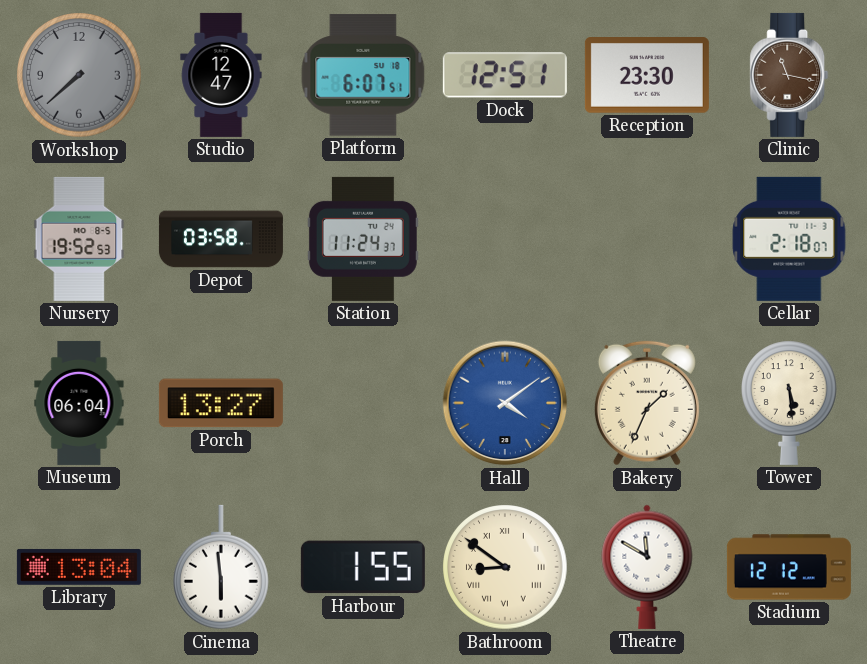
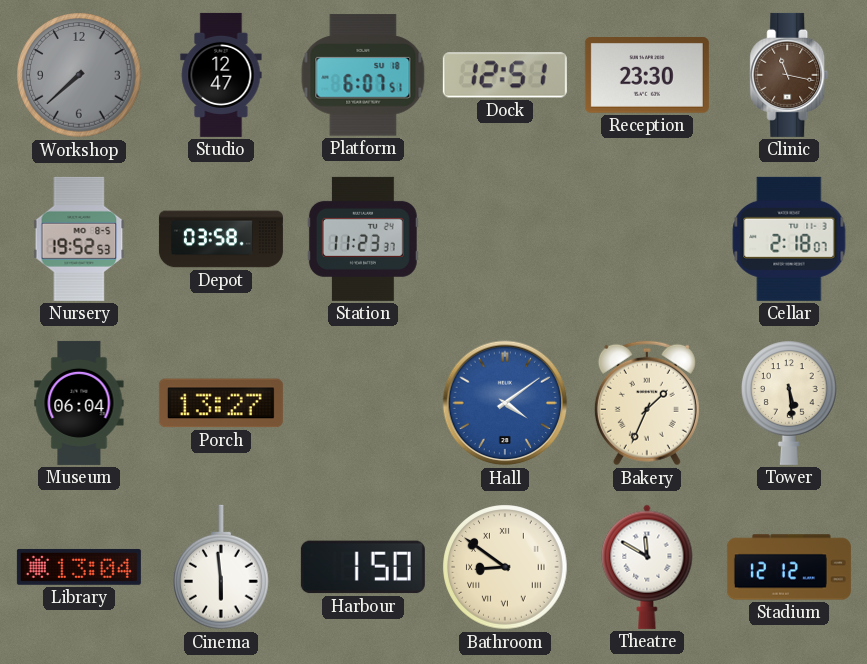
Station: 11:24 -> 11:23
Harbour: 1:55 -> 1:50
